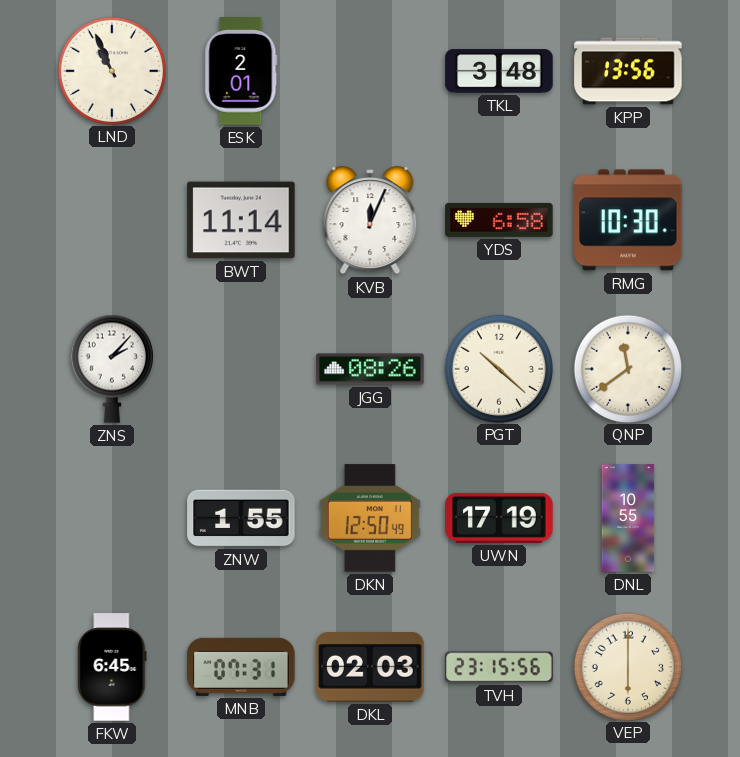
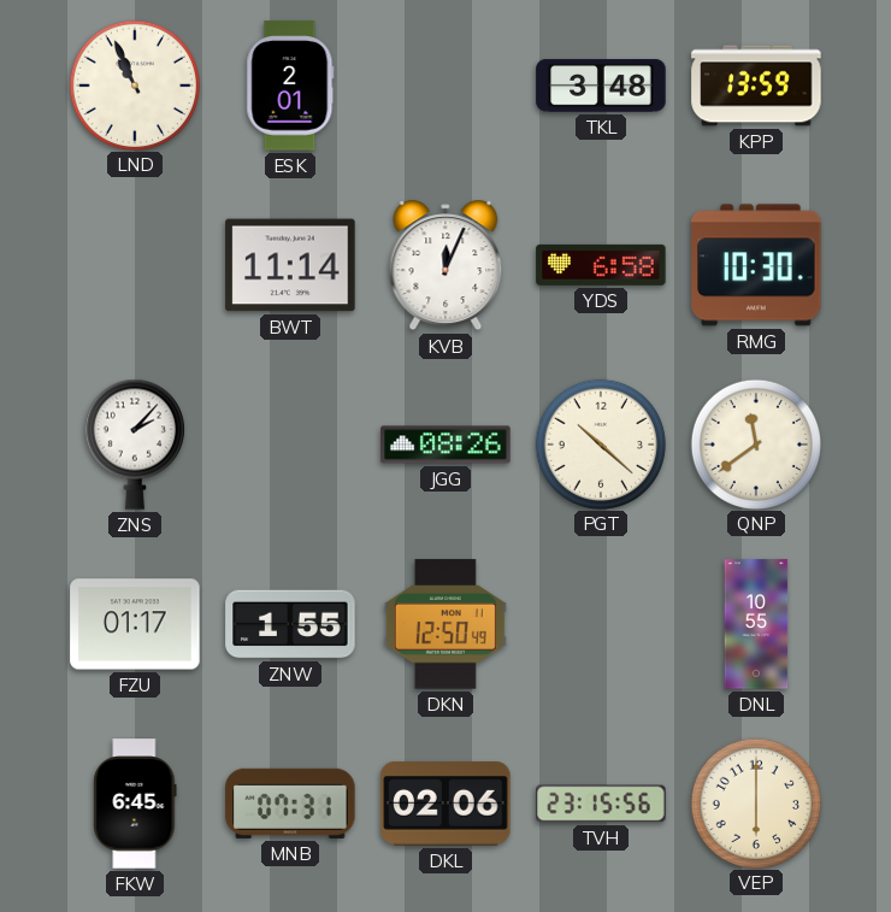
KPP: 13:56 -> 13:59
FZU: none -> 01:17
UWN: 17:19 -> none
DKL: 02:03 -> 02:06
